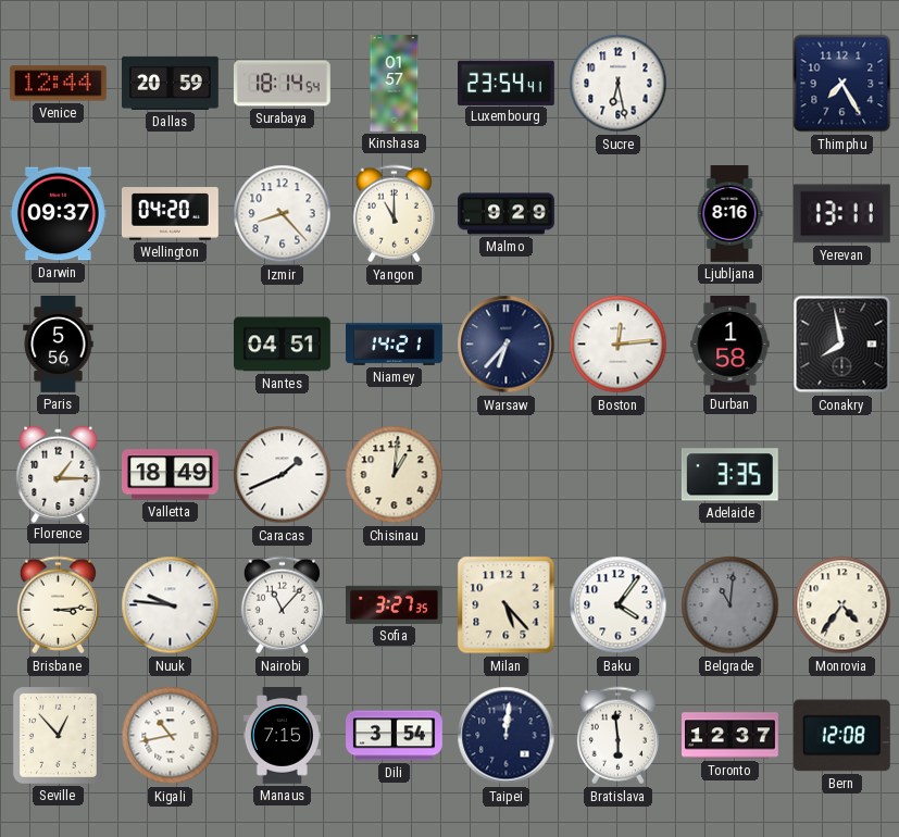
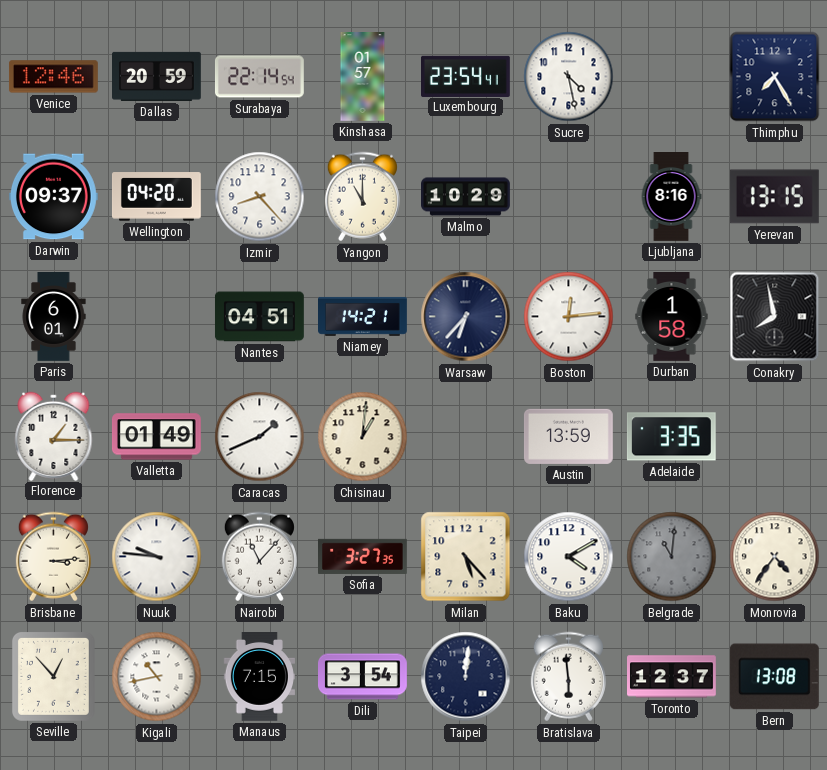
Venice: 12:44 -> 12:46
Surabaya: 18:14 -> 22:14
Sucre: 6:28 -> 4:28
Malmo: 9:29 -> 10:29
Yerevan: 13:11 -> 13:15
Paris: 5:56 -> 6:01
Valletta: 18:49 -> 01:49
Austin: none -> 13:59
Baku: 4:06 -> 4:10
Bern: 12:08 -> 13:08
